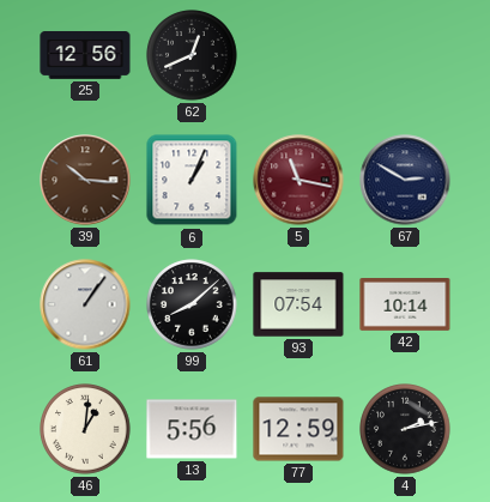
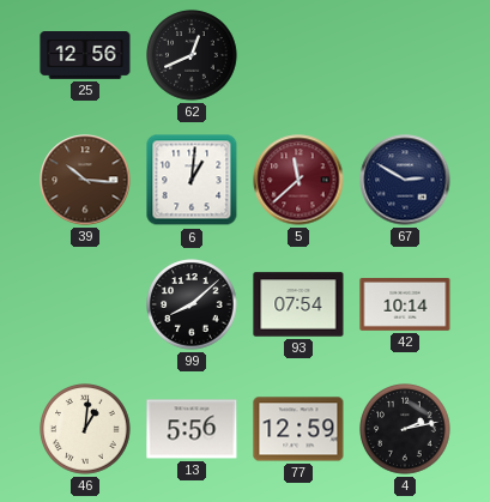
6: 1:04 -> 1:01
5: 11:17 -> 11:38
61: 1:06 -> none
